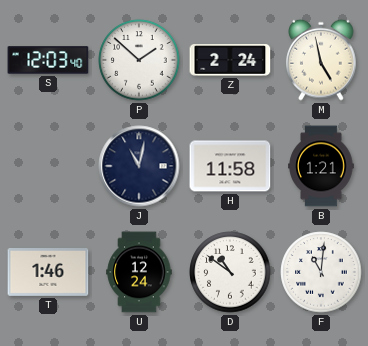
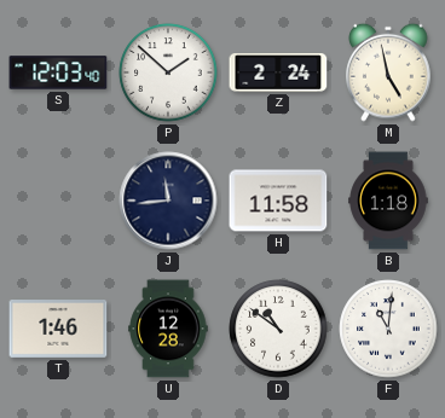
J: 11:02 -> 11:44
B: 1:21 -> 1:18
U: 12:24 -> 12:28
